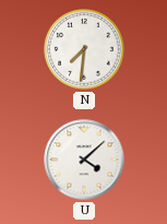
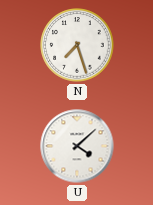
N: 7:31 -> 7:27
